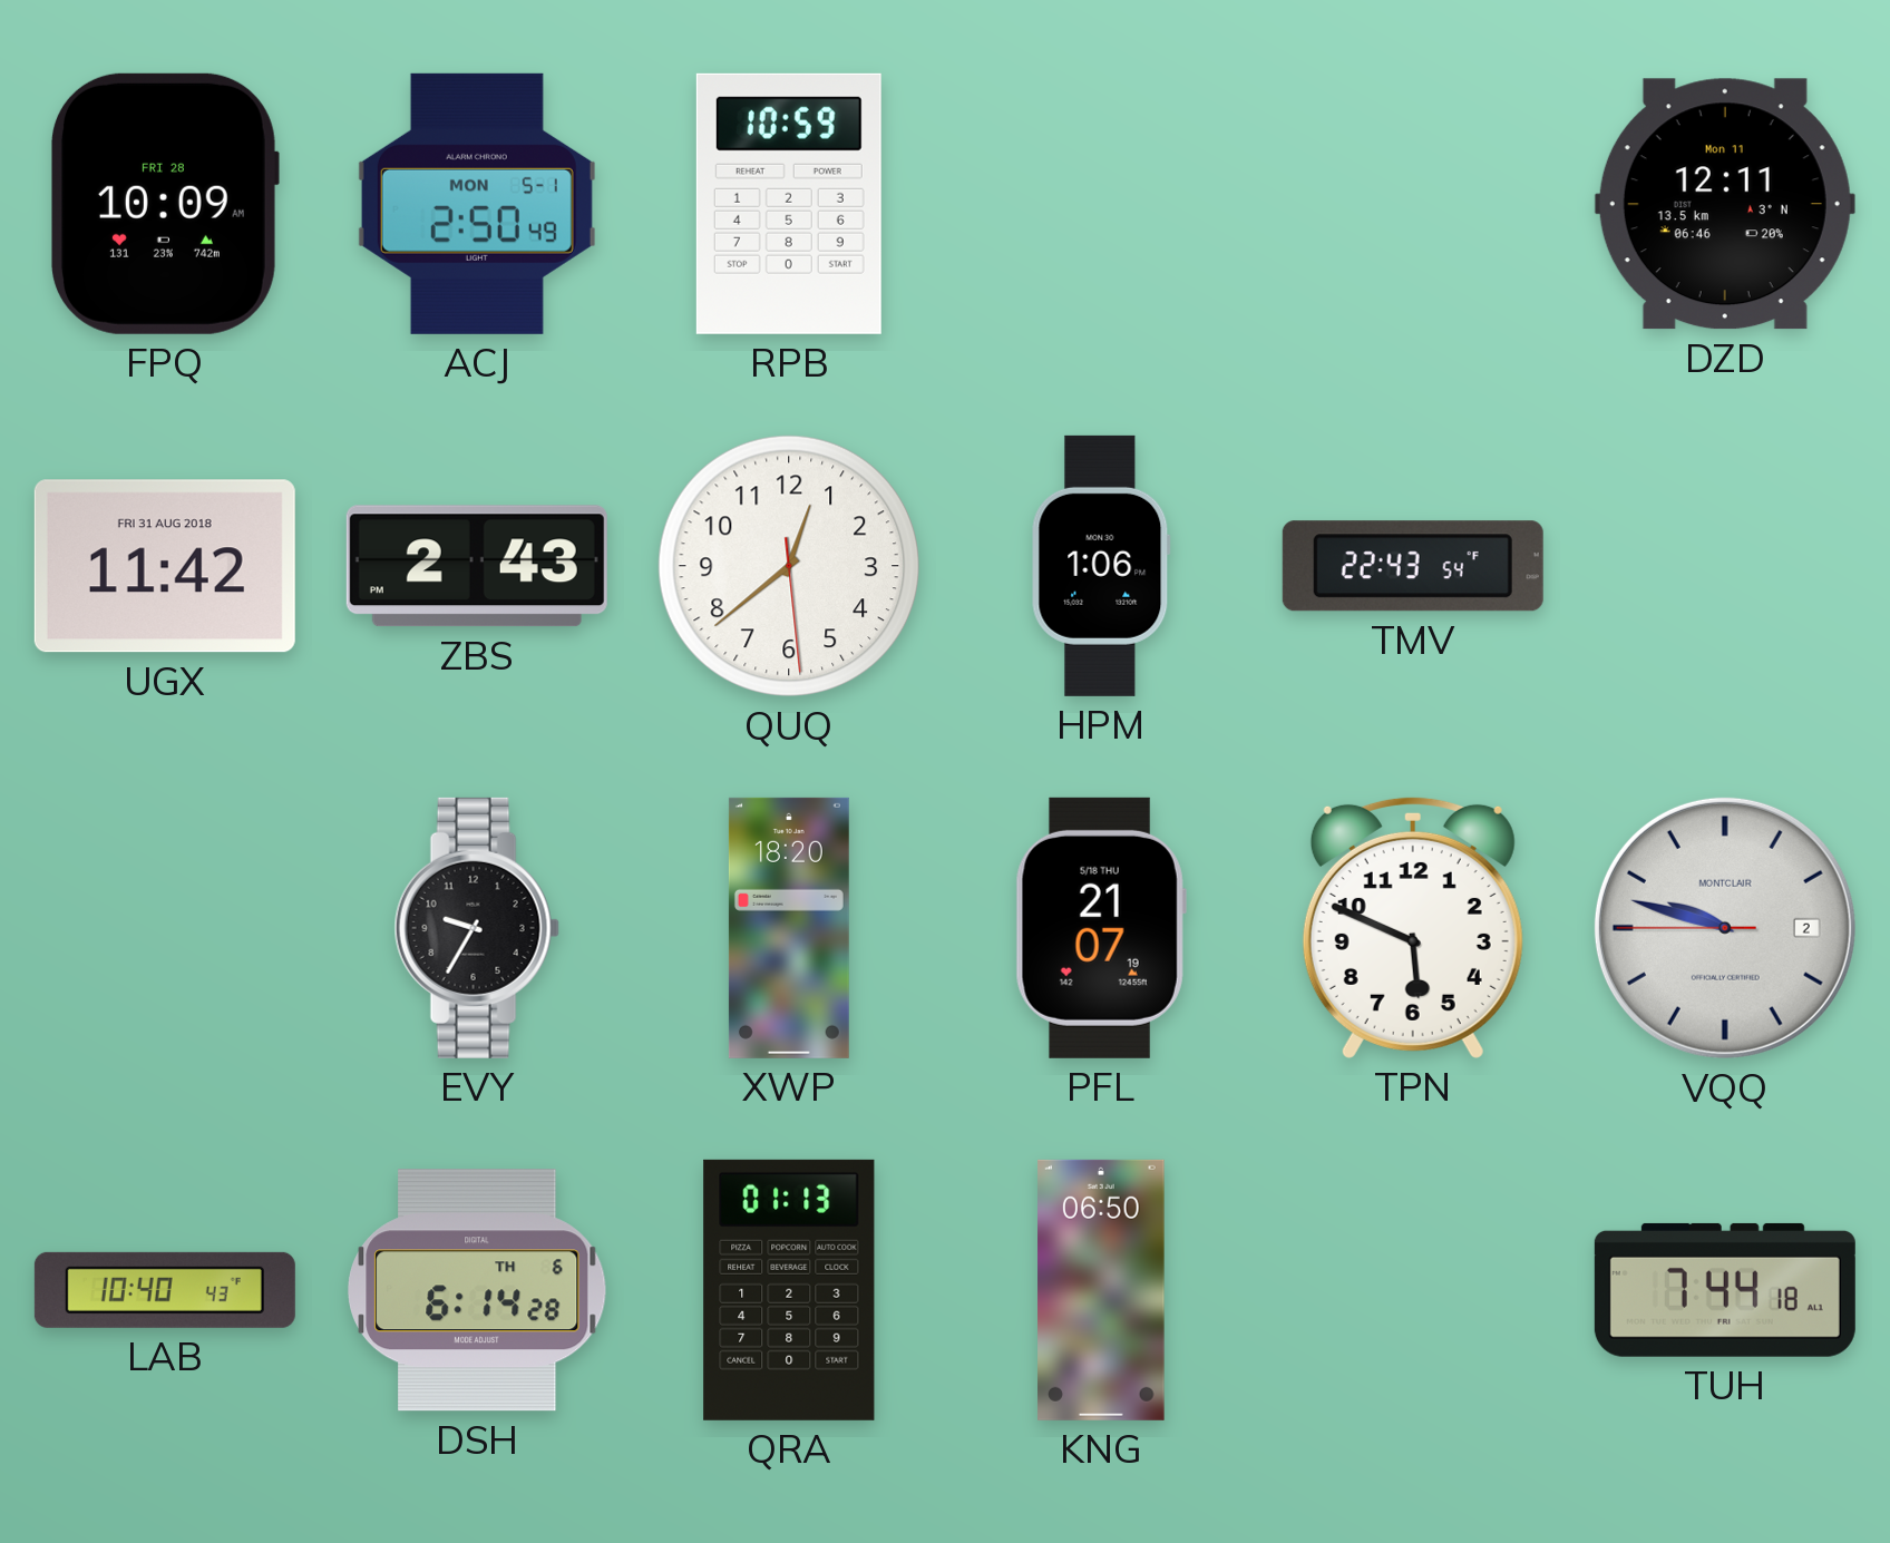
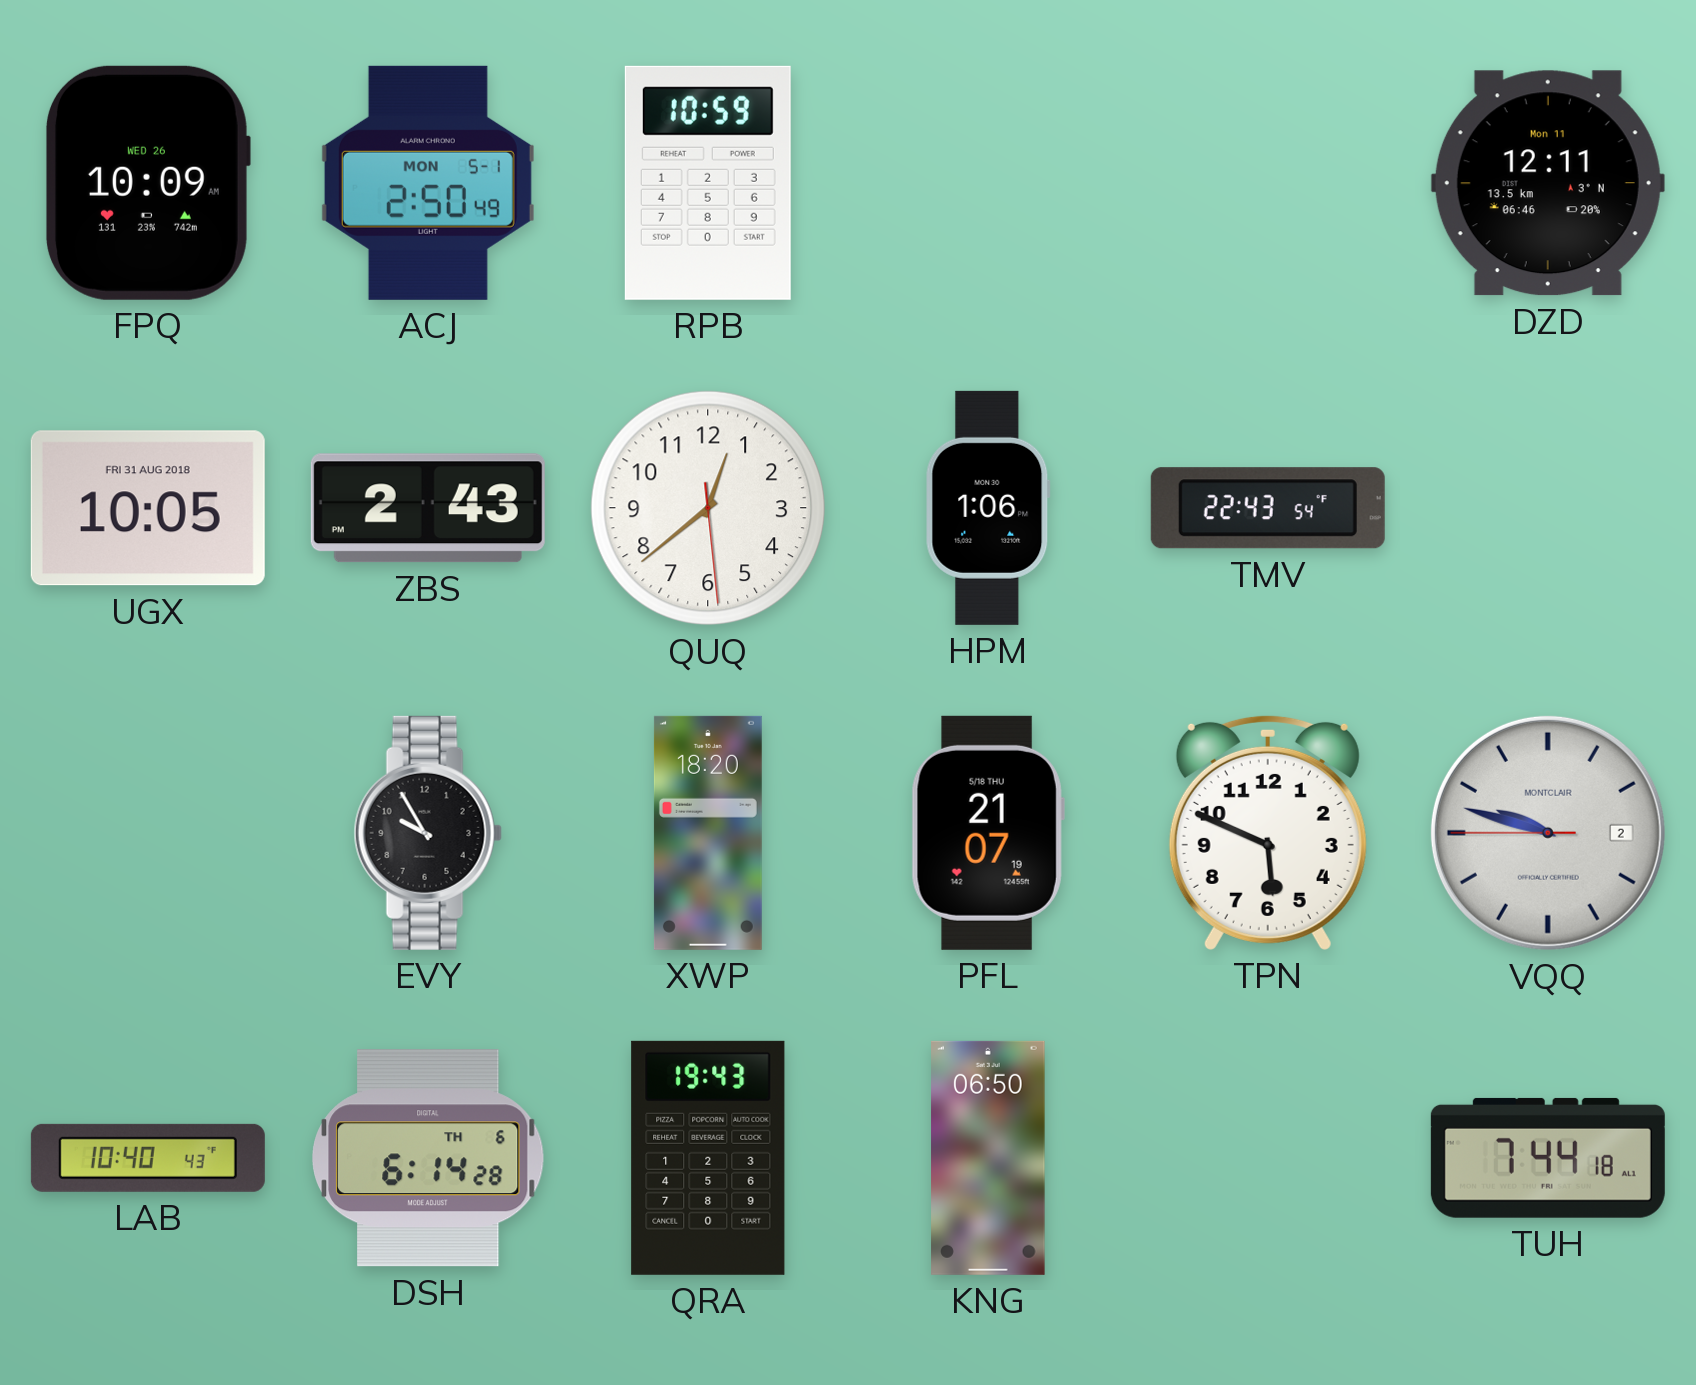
FPQ date: FRI 28 -> WED 26
UGX: 11:42 -> 10:05
EVY: 9:35 -> 9:55
QRA: 01:13 -> 19:43
